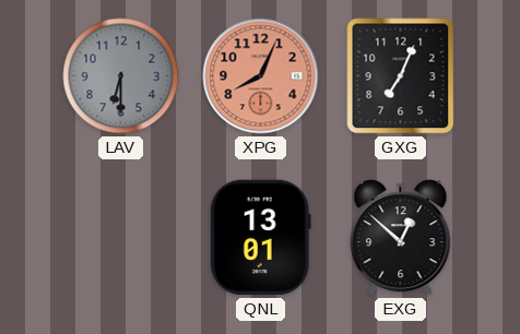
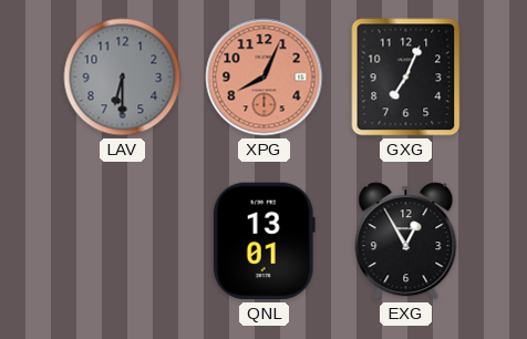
EXG: 12:52 -> 12:55
